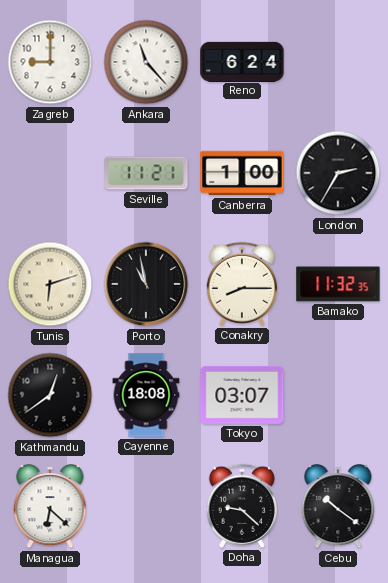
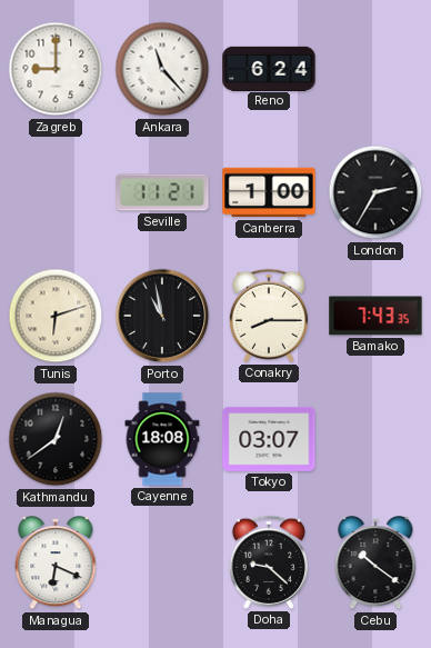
Bamako: 11:32 -> 7:43
Managua: 6:22 -> 6:19
